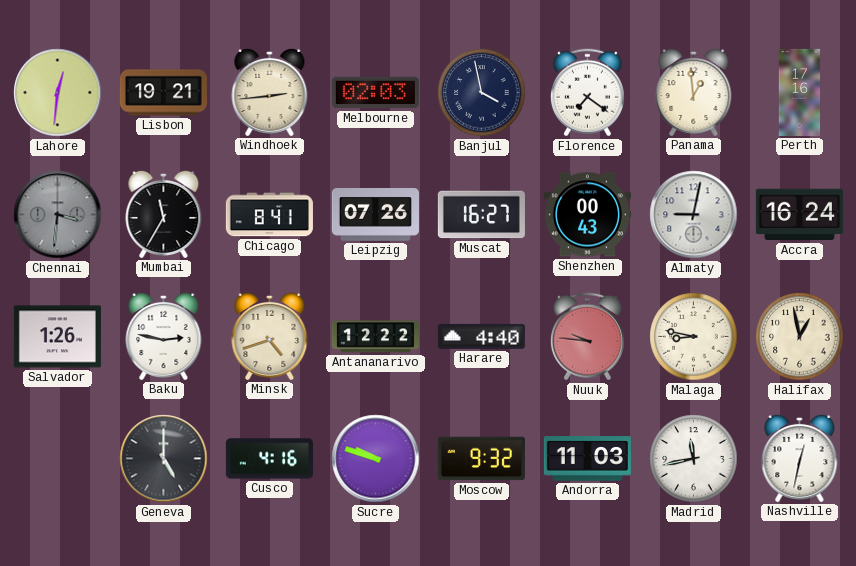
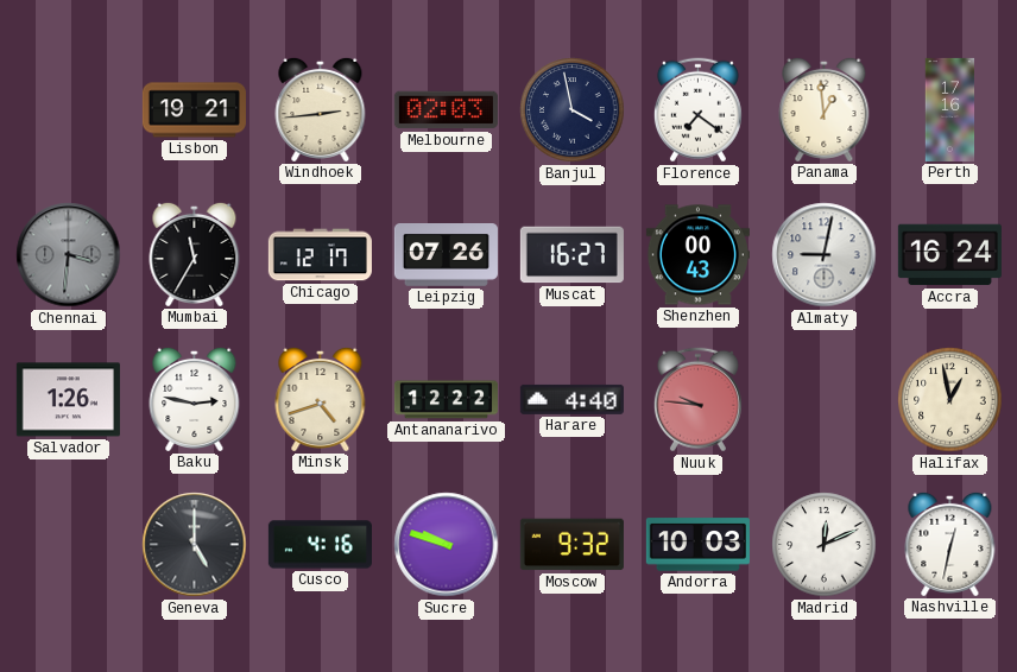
Lahore: 12:31 -> none
Chicago: 8:41 -> 12:17
Malaga: 8:47 -> none
Andorra: 11:03 -> 10:03
Madrid: 11:43 -> 12:11
